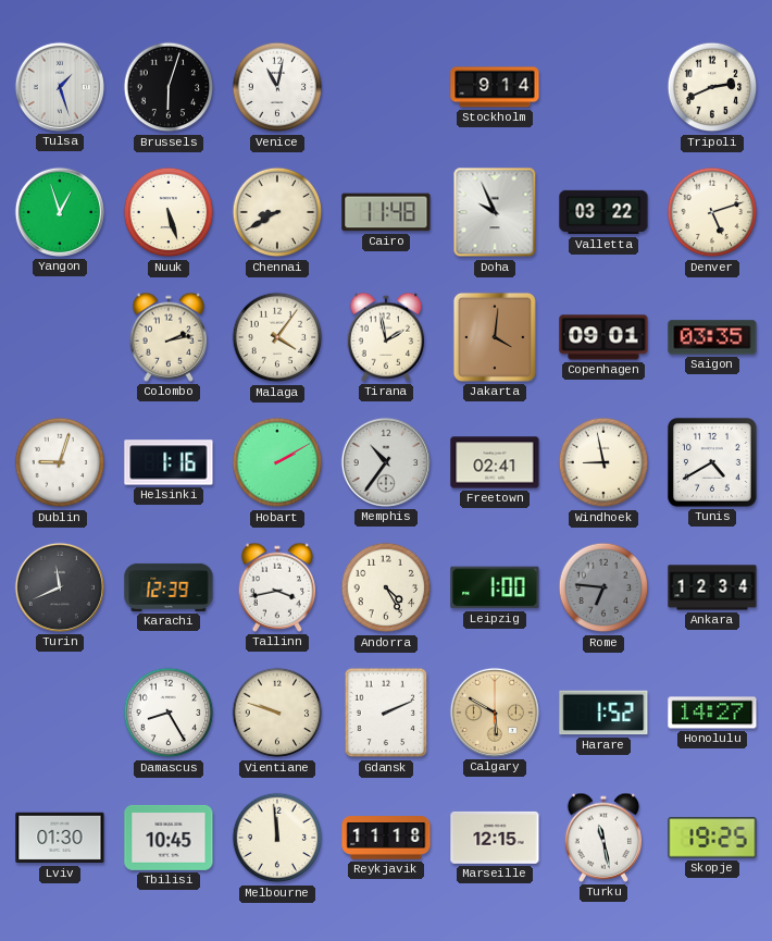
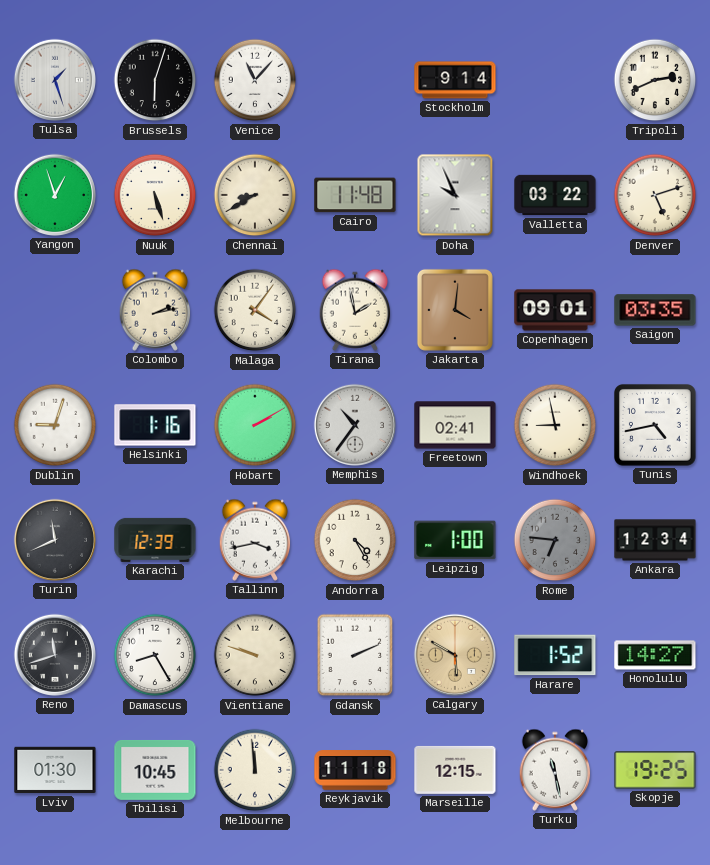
Venice: 11:02 -> 11:07
Tunis: 4:40 -> 4:43
Reno: none -> 11:42
